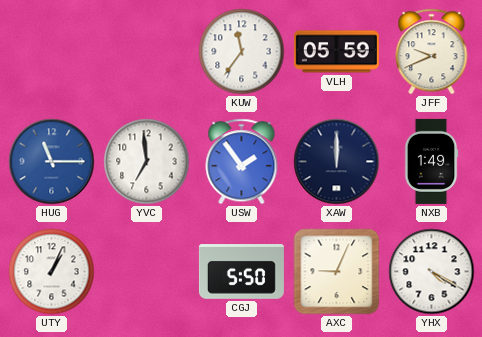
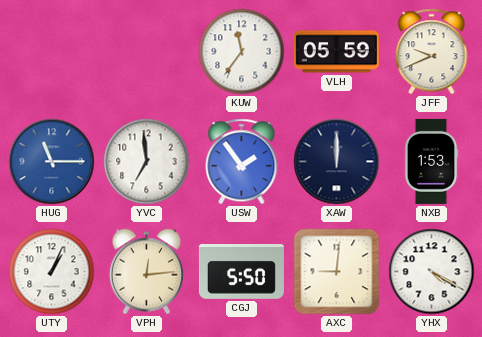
NXB: 1:49 -> 1:53
VPH: none -> 12:14
AXC: 9:04 -> 9:01
